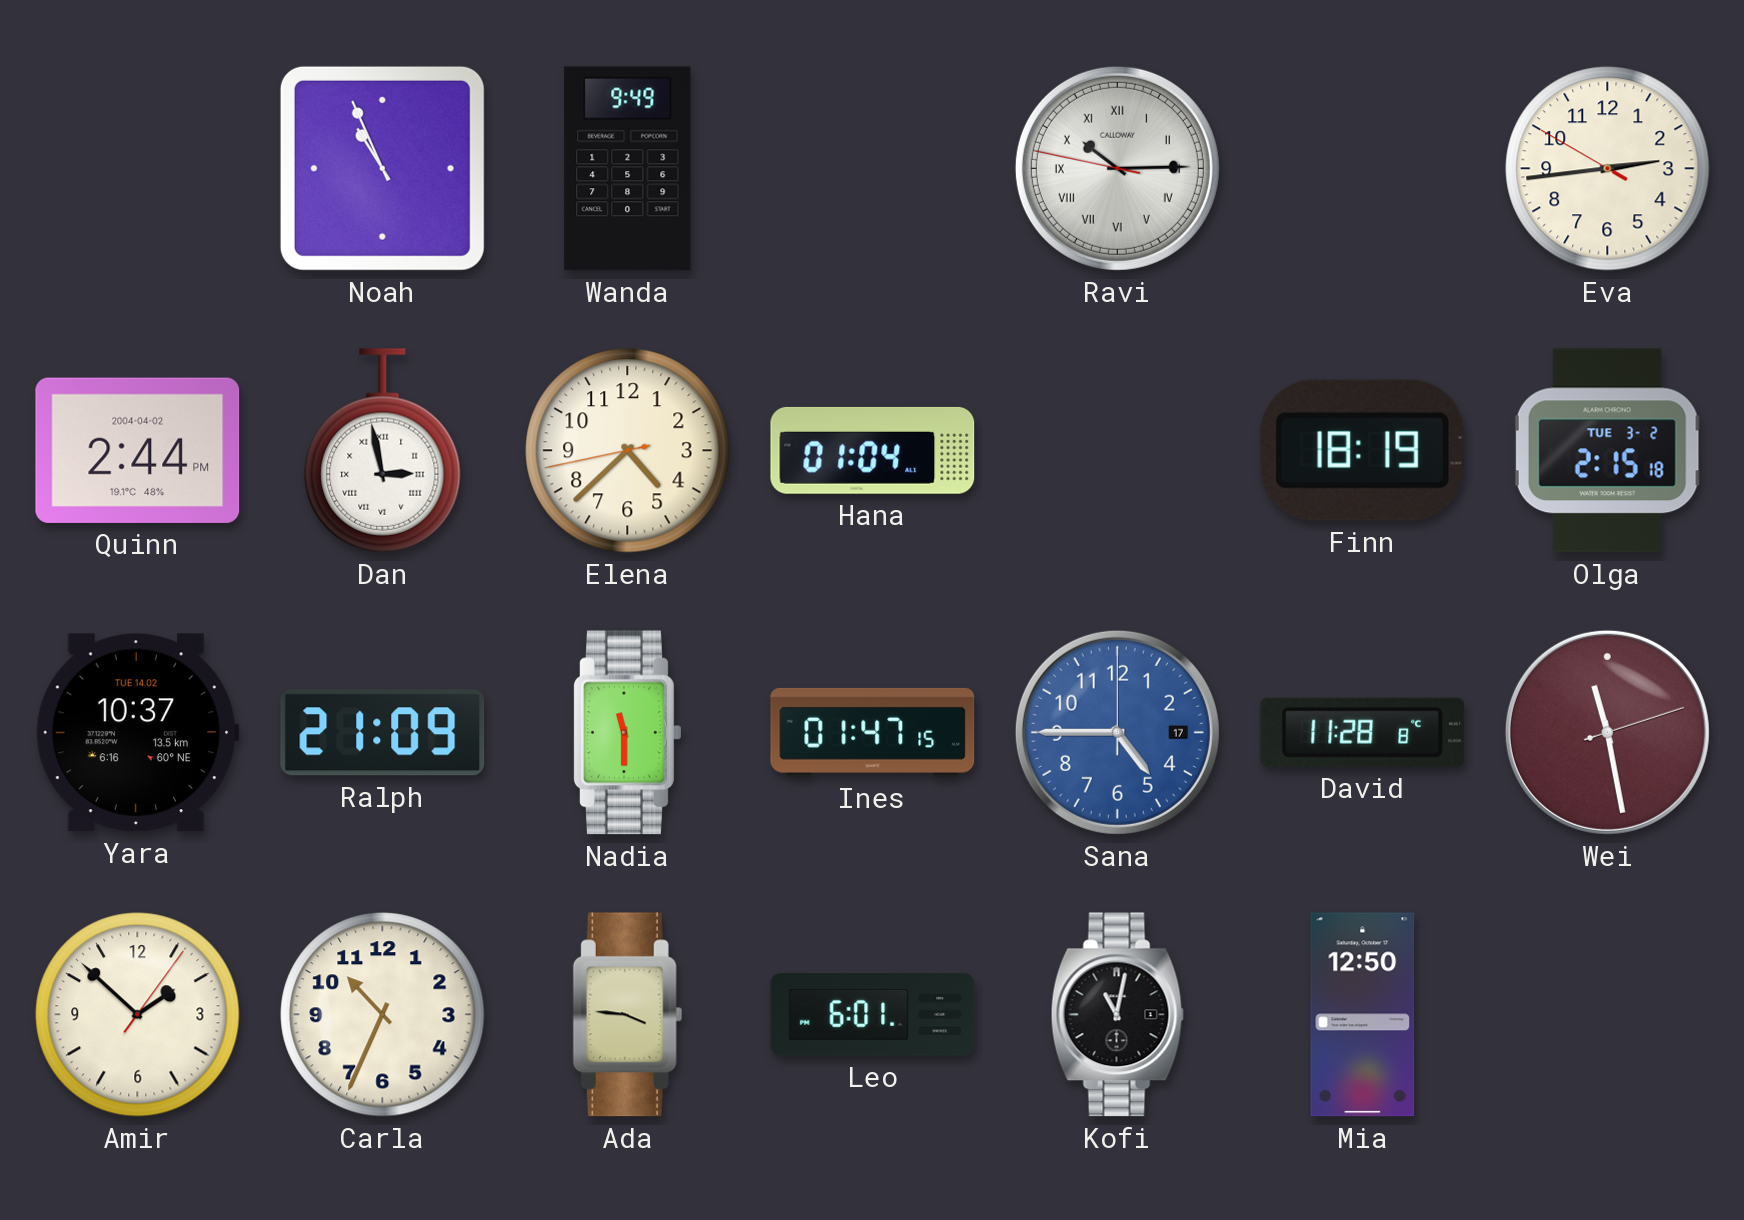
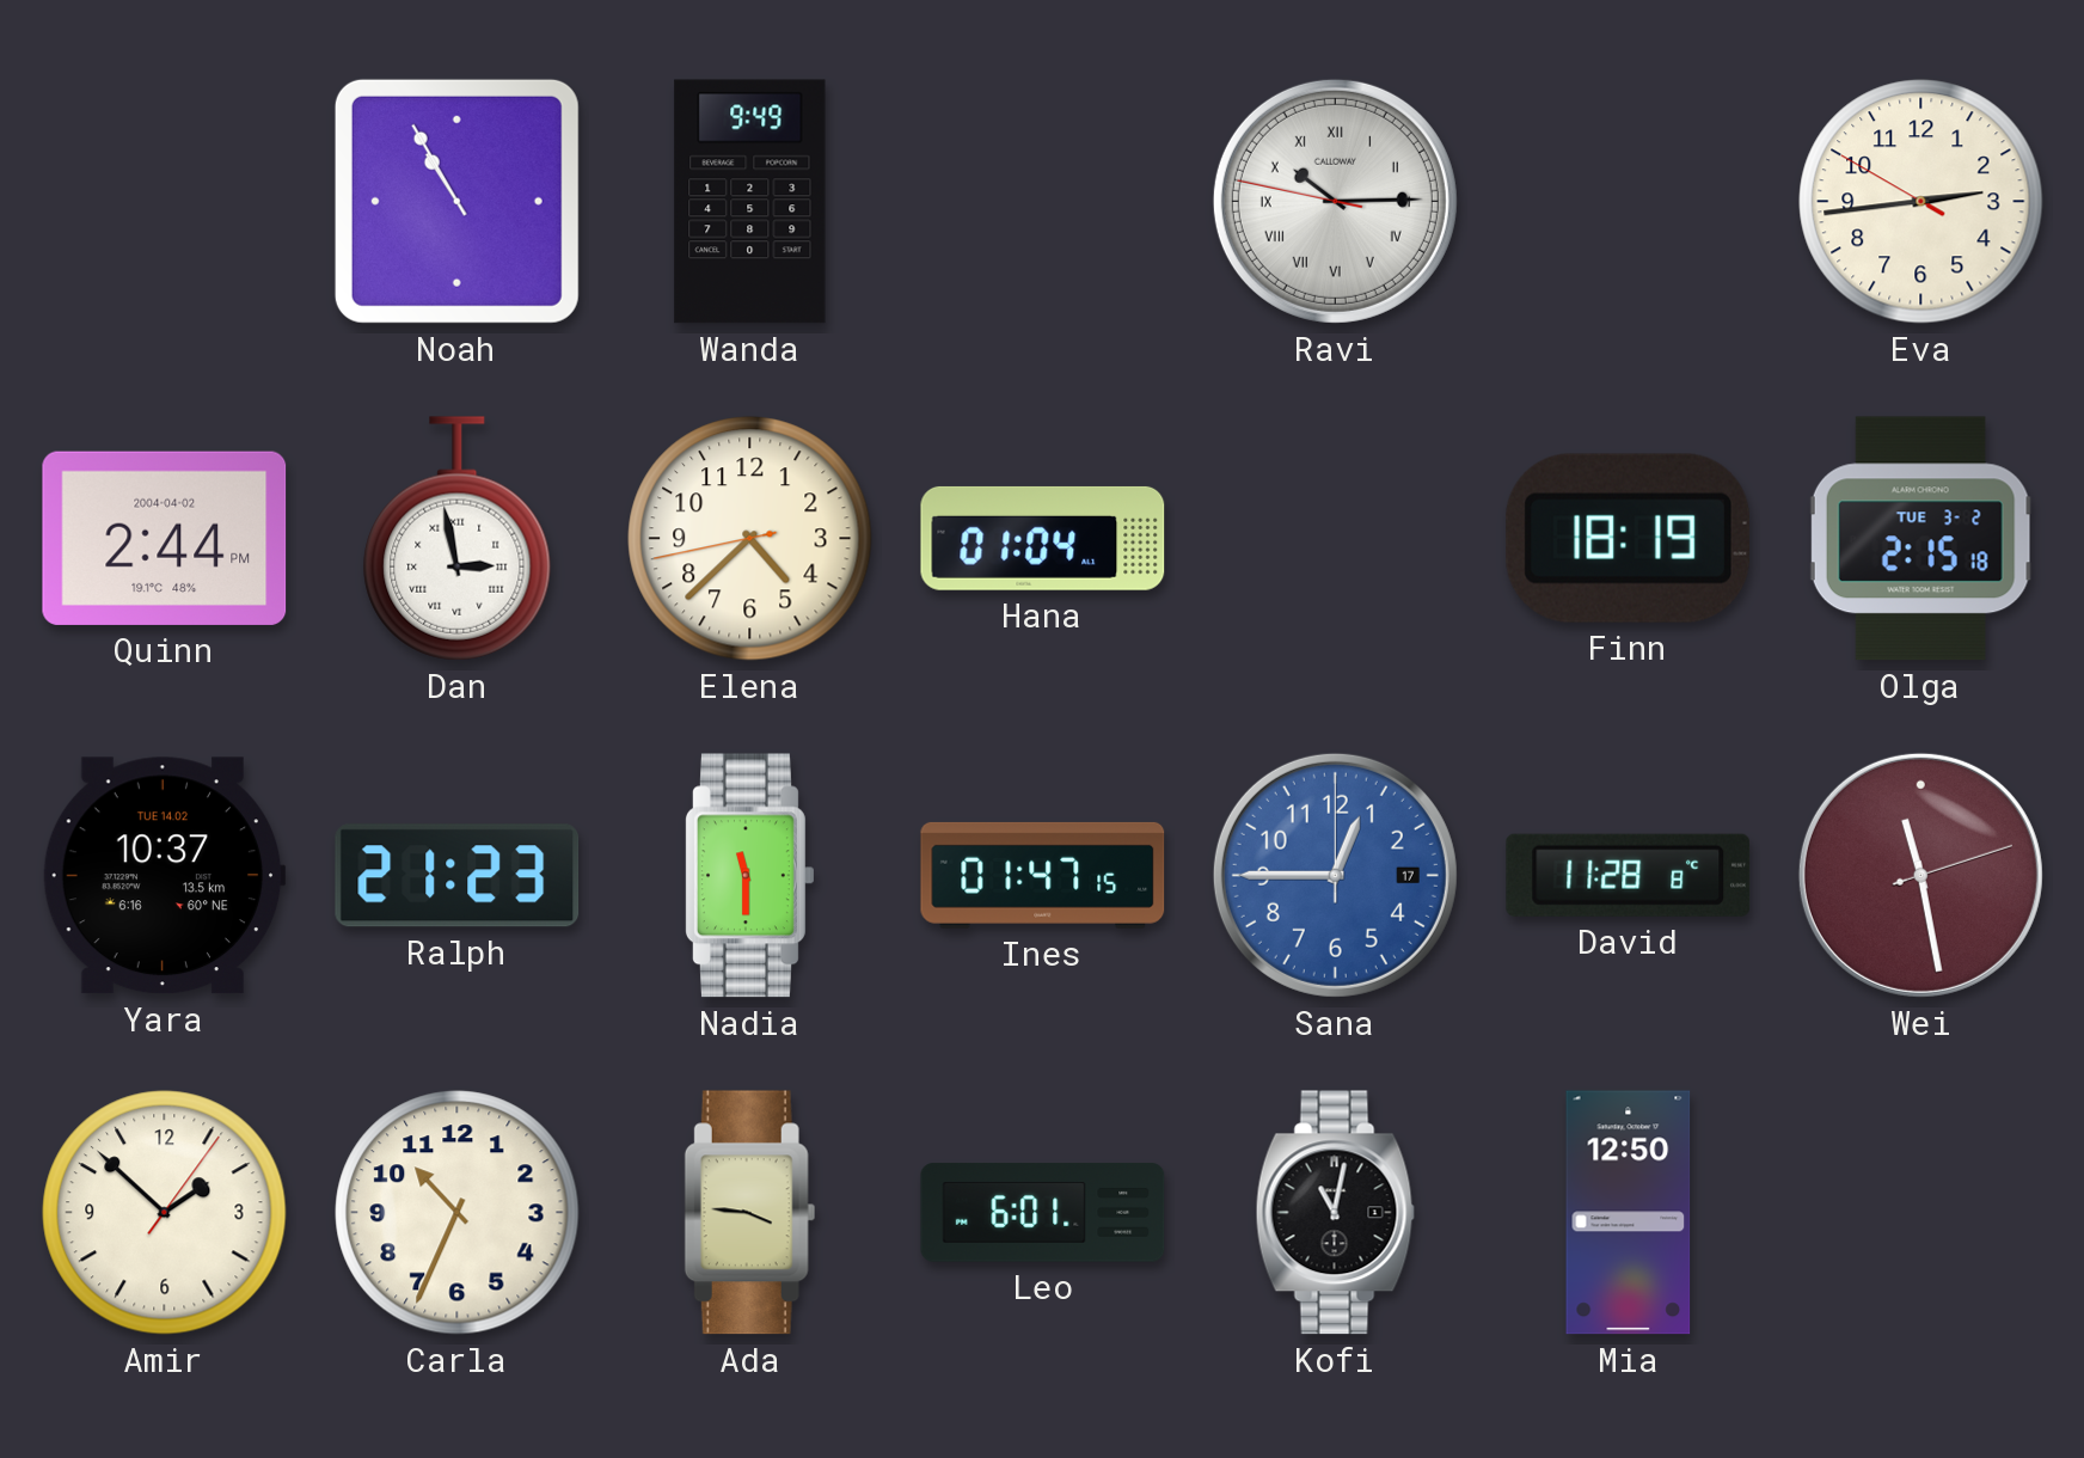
Noah: 10:56 -> 10:55
Ralph: 21:09 -> 21:23
Sana: 4:45 -> 12:45
